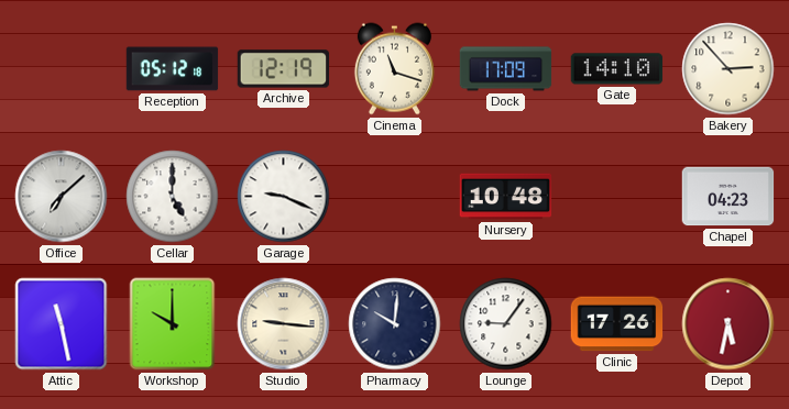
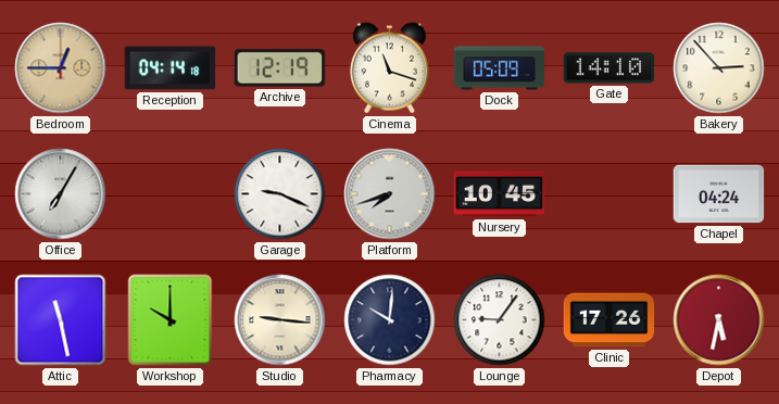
Bedroom: none -> 12:45
Reception: 05:12 -> 04:14
Dock: 17:09 -> 05:09
Office: 7:08 -> 7:05
Cellar: 5:00 -> none
Platform: none -> 7:42
Nursery: 10:48 -> 10:45
Chapel: 04:23 -> 04:24
